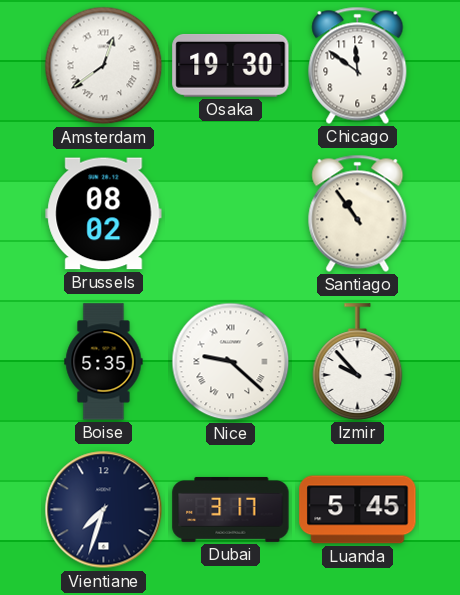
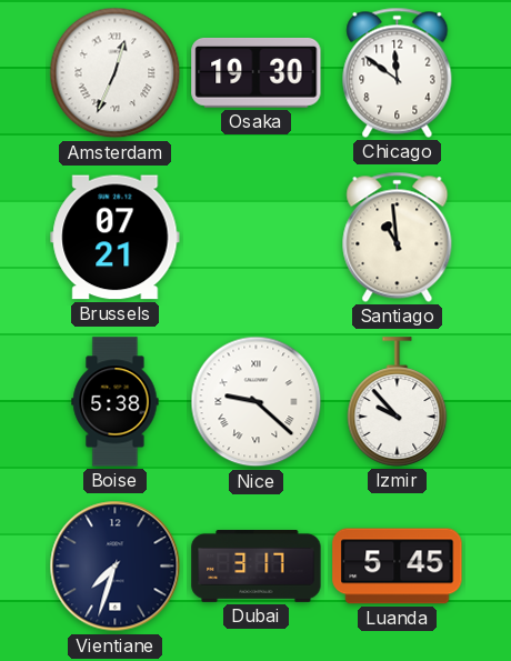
Amsterdam: 12:39 -> 12:34
Brussels: 08:02 -> 07:21
Santiago: 10:54 -> 10:59
Boise: 5:35 -> 5:38
